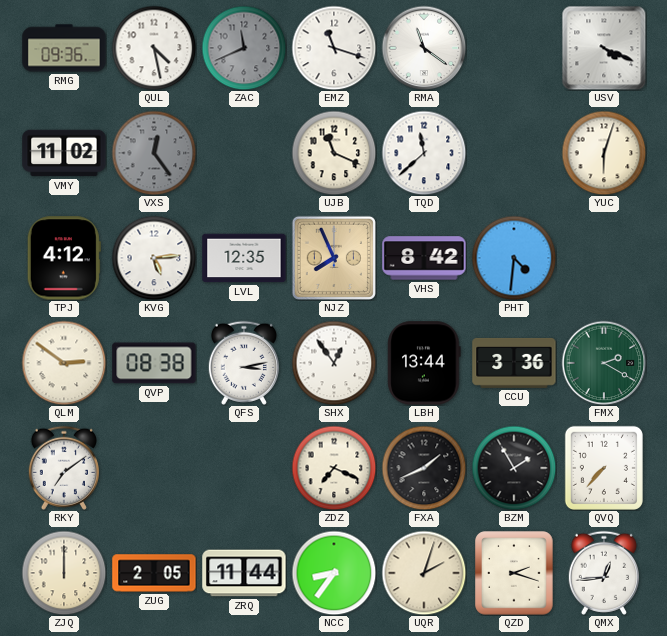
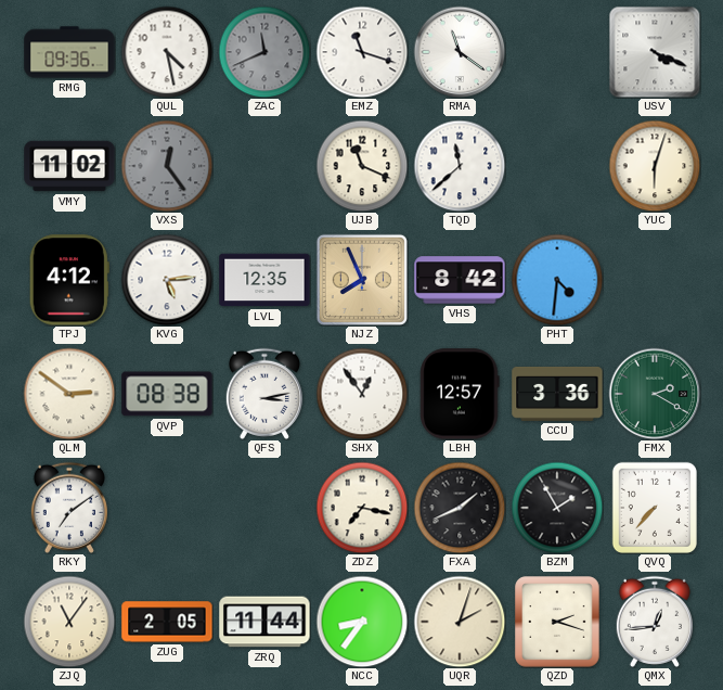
LBH: 13:44 -> 12:57
ZDZ: 7:19 -> 7:17
ZJQ: 12:00 -> 11:06
